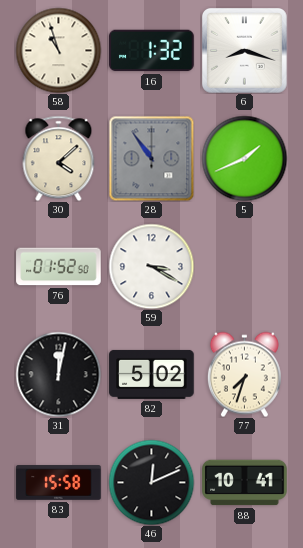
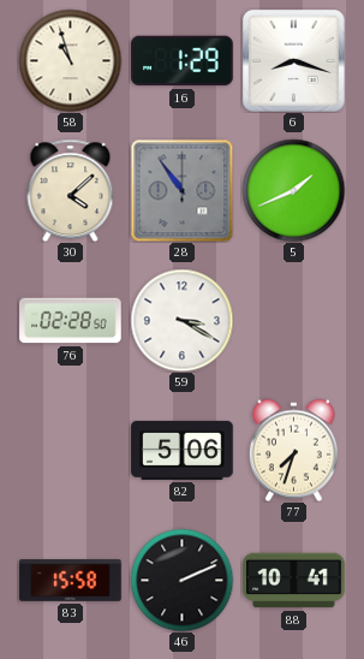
16: 1:32 -> 1:29
76: 01:52 -> 02:28
31: 12:02 -> none
82: 5:02 -> 5:06
46: 12:11 -> 2:11
